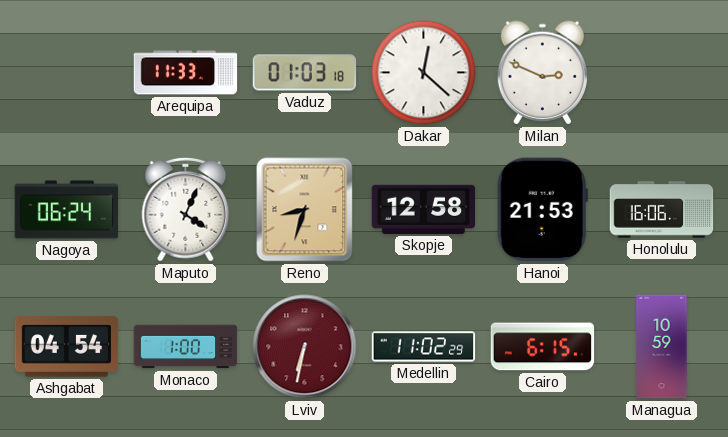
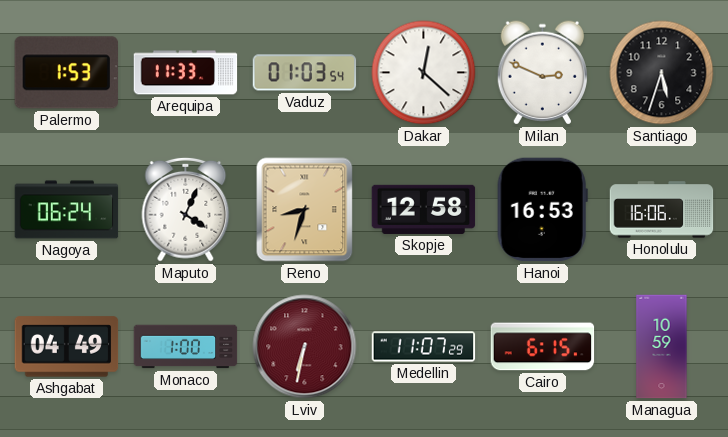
Palermo: none -> 1:53
Vaduz: 01:03:18 -> 01:03:54
Santiago: none -> 5:33
Hanoi: 21:53 -> 16:53
Ashgabat: 04:54 -> 04:49
Medellin: 11:02 -> 11:07
